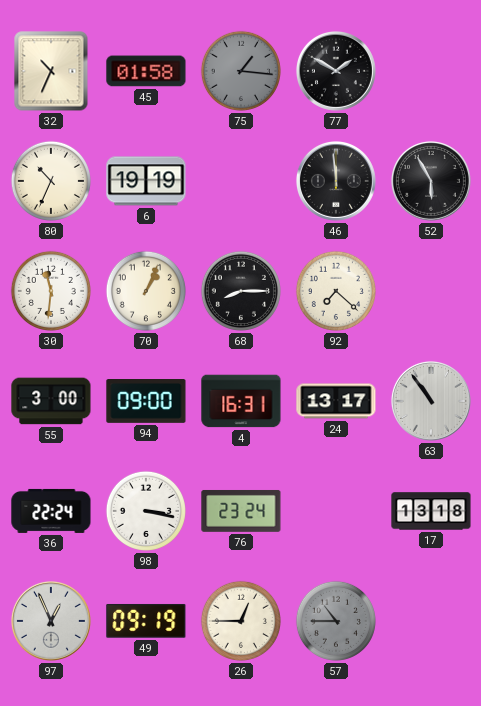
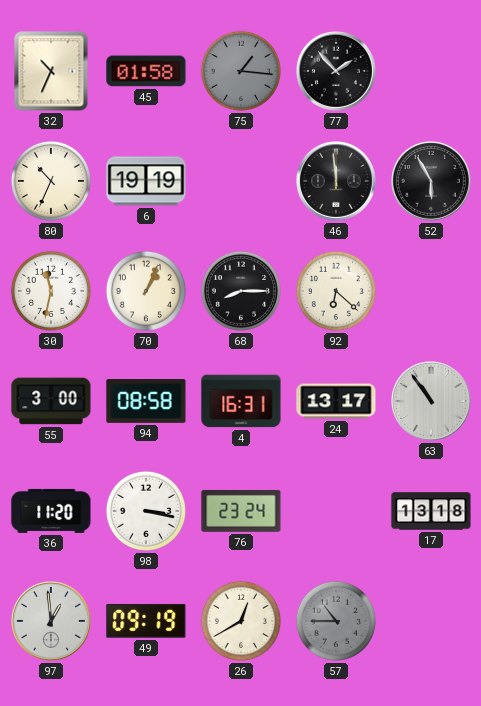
77: 1:50 -> 1:53
30: 11:31 -> 11:32
92: 7:22 -> 6:22
94: 09:00 -> 08:58
36: 22:24 -> 11:20
97: 12:56 -> 12:59
26: 12:45 -> 12:40
